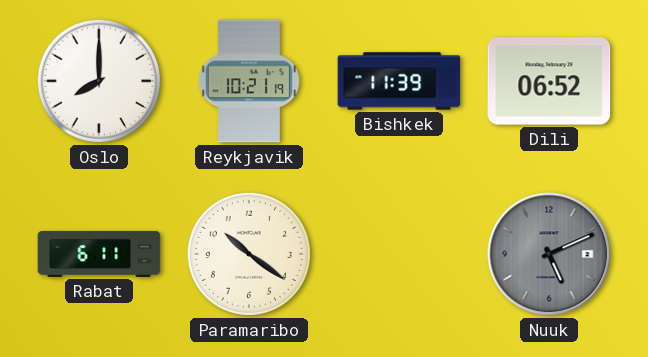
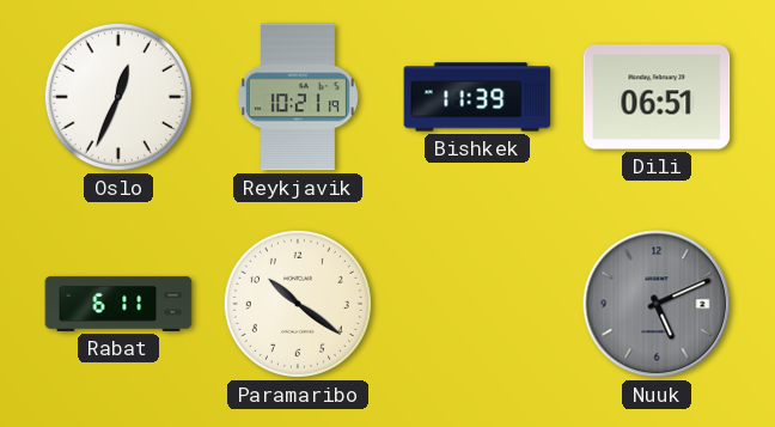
Oslo: 8:00 -> 12:34
Dili: 06:52 -> 06:51
